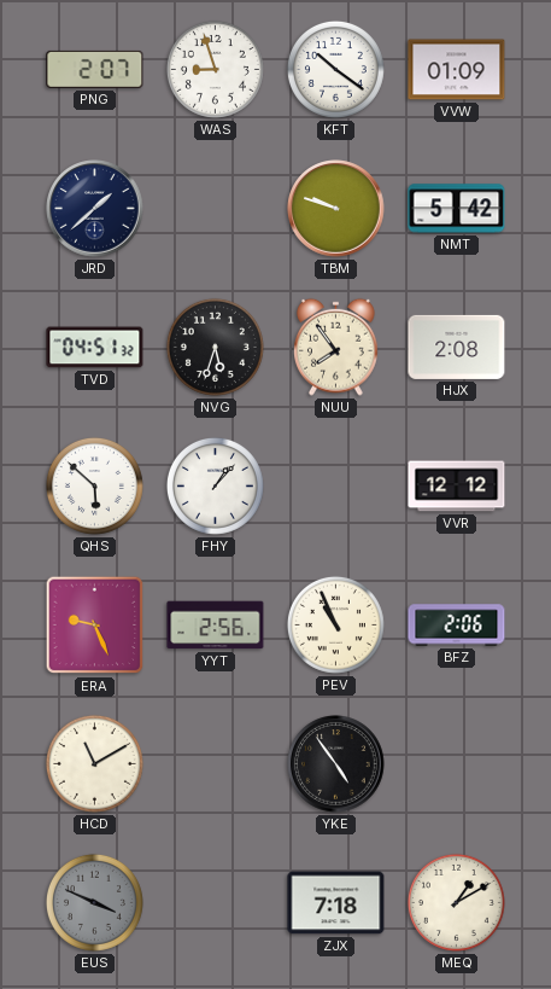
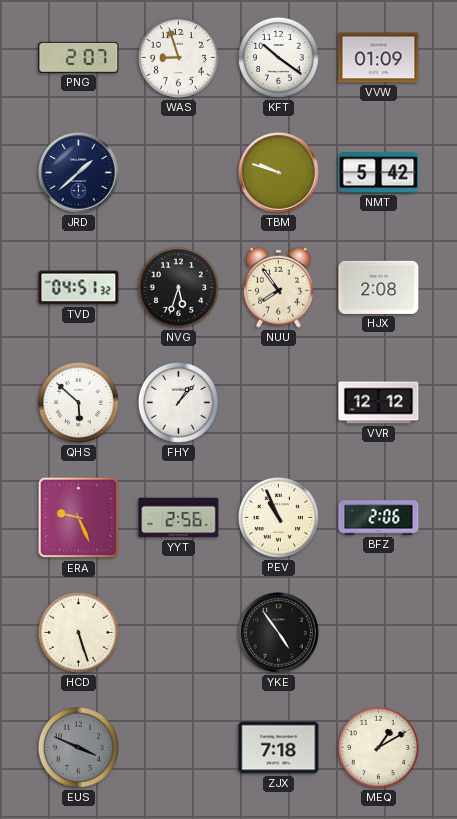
HCD: 11:10 -> 5:27
